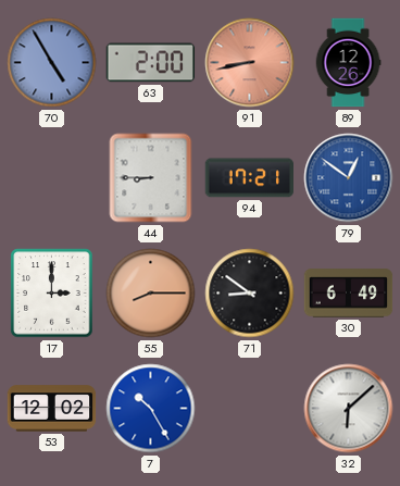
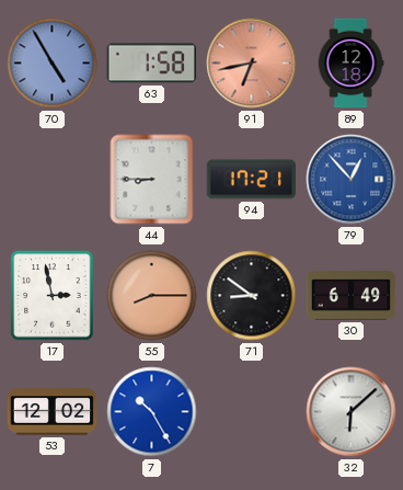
63: 2:00 -> 1:58
91: 8:43 -> 6:43
89: 12:26 -> 12:18
79: 12:51 -> 12:53
17: 3:00 -> 2:58
